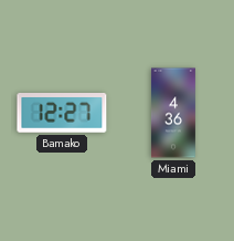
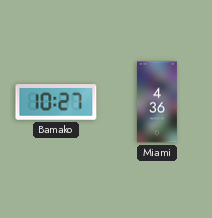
Bamako: 12:27 -> 10:27
